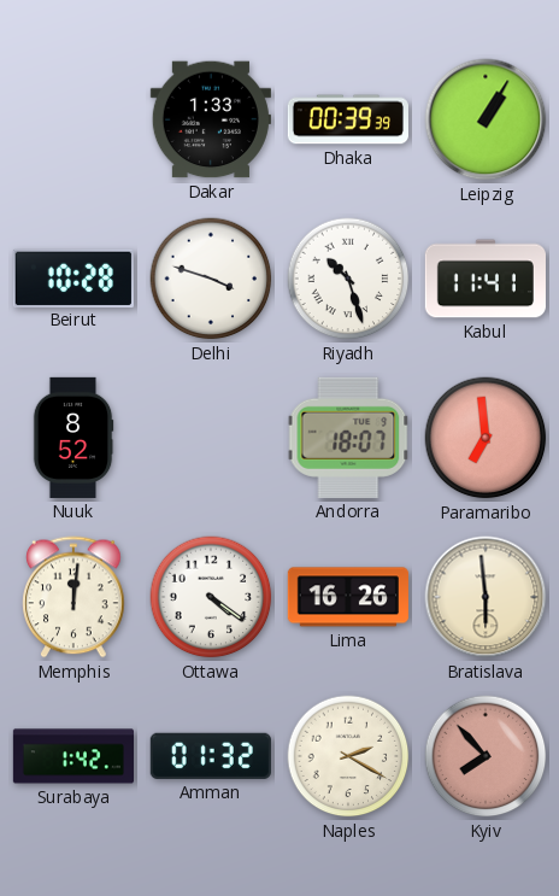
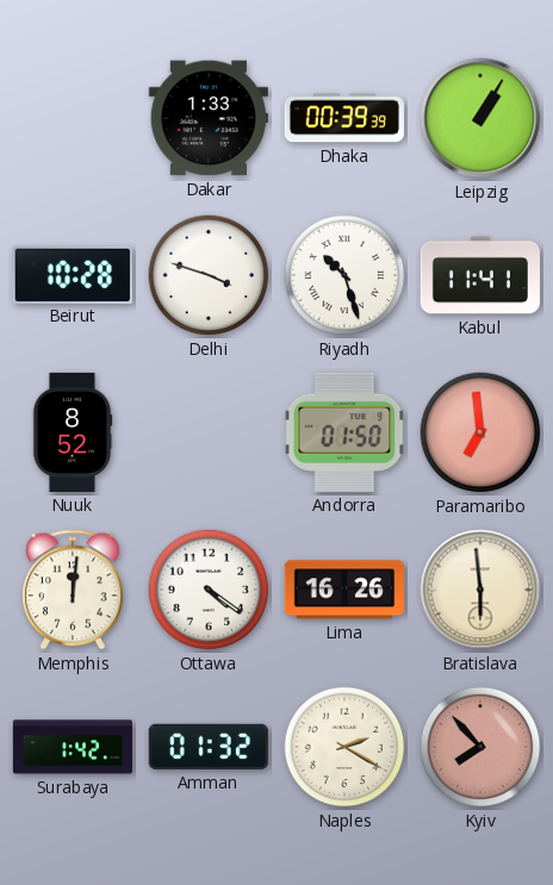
Andorra: 18:07 -> 01:50
